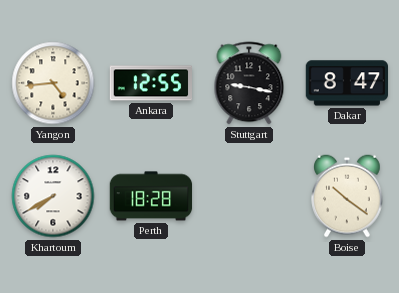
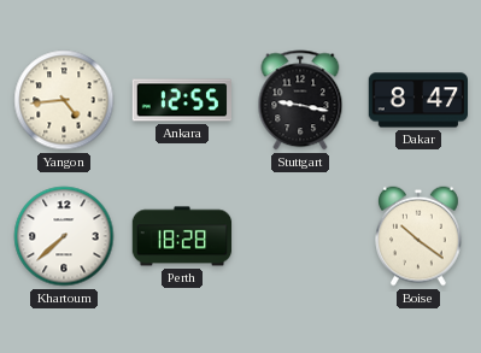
Khartoum: 7:40 -> 7:38
